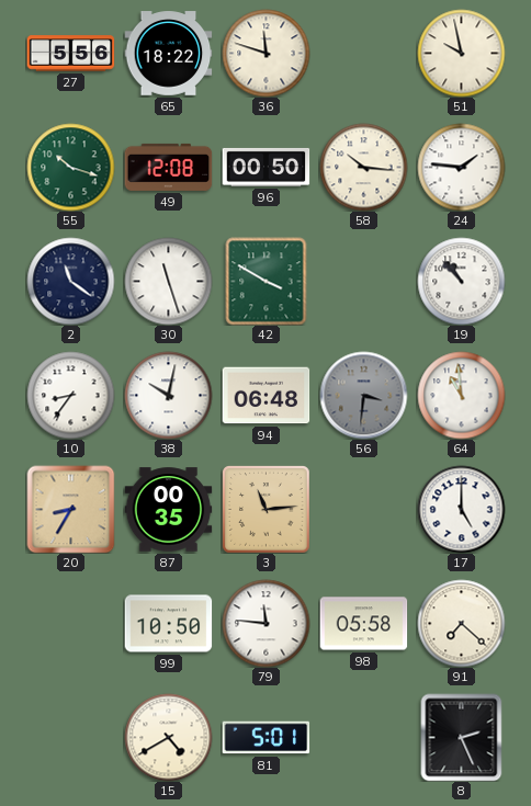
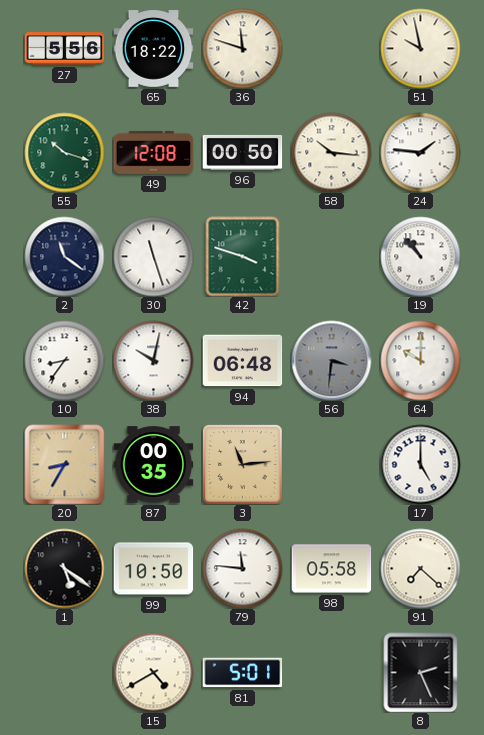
42: 3:50 -> 3:48
64: 10:59 -> 10:00
1: none -> 5:21
